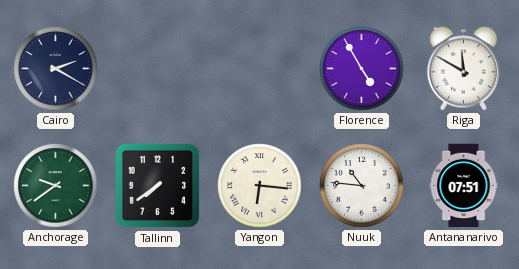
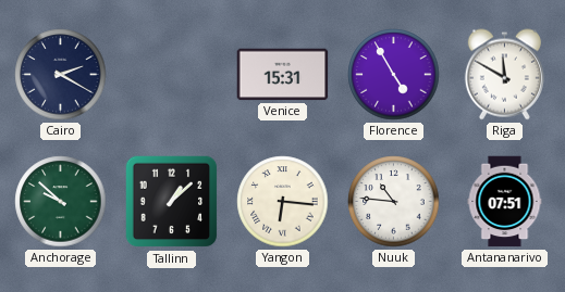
Venice: none -> 15:31
Anchorage: 9:39 -> 9:52
Tallinn: 7:39 -> 1:08
